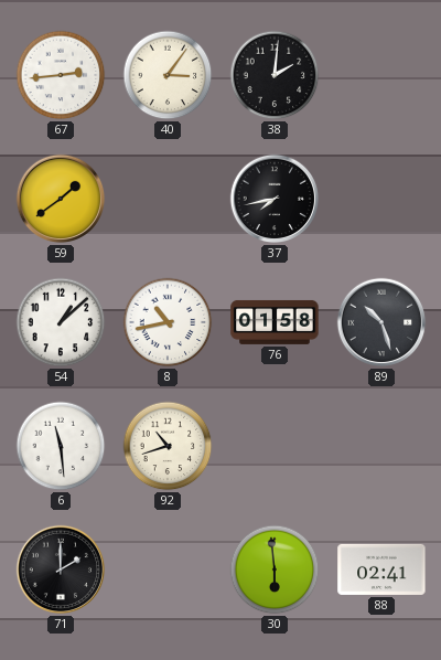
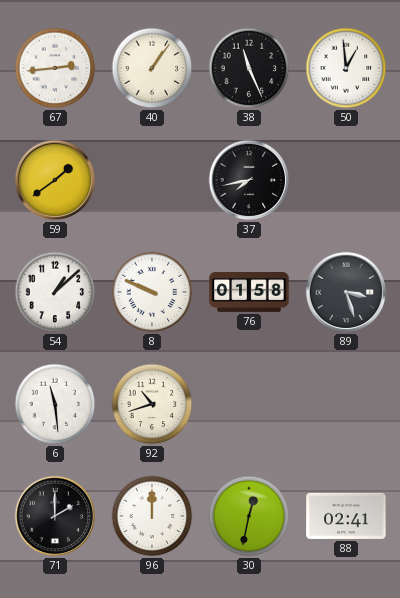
40: 3:06 -> 1:06
38: 2:01 -> 11:26
50: none -> 12:59
8: 10:43 -> 9:49
89: 10:27 -> 3:27
96: none -> 12:00
30: 5:59 -> 12:32
